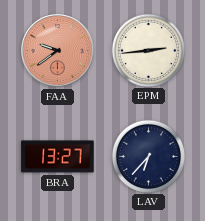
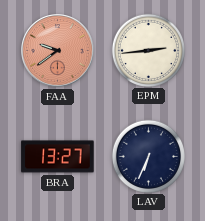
LAV: 6:37 -> 6:34
